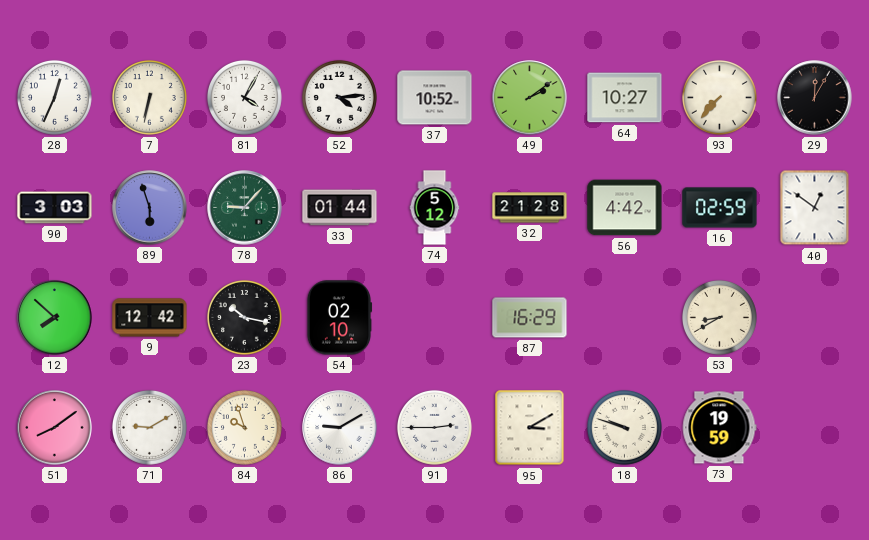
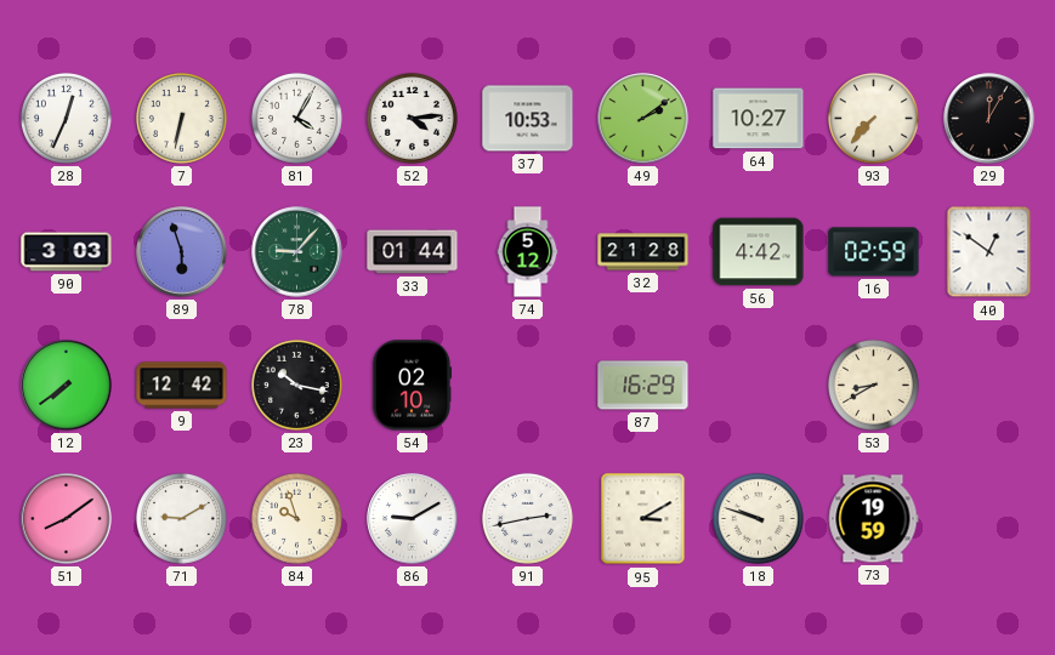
37: 10:52 -> 10:53
12: 7:52 -> 7:39
91: 2:45 -> 2:43
